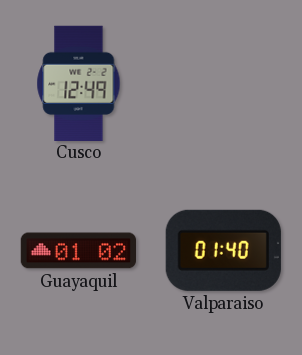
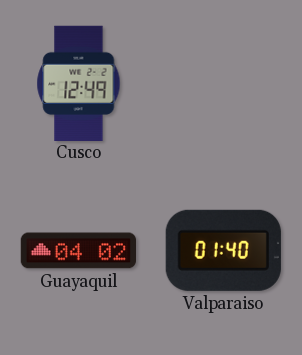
Guayaquil: 01:02 -> 04:02
